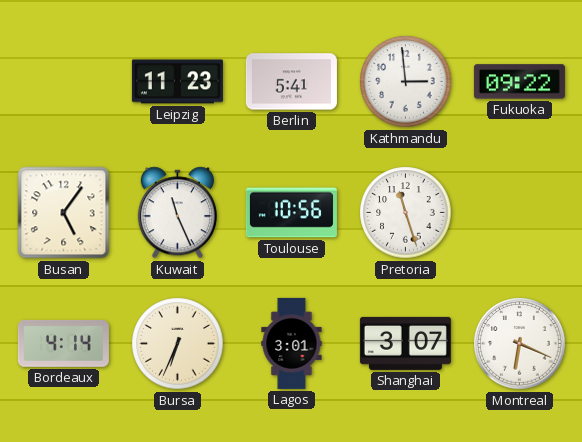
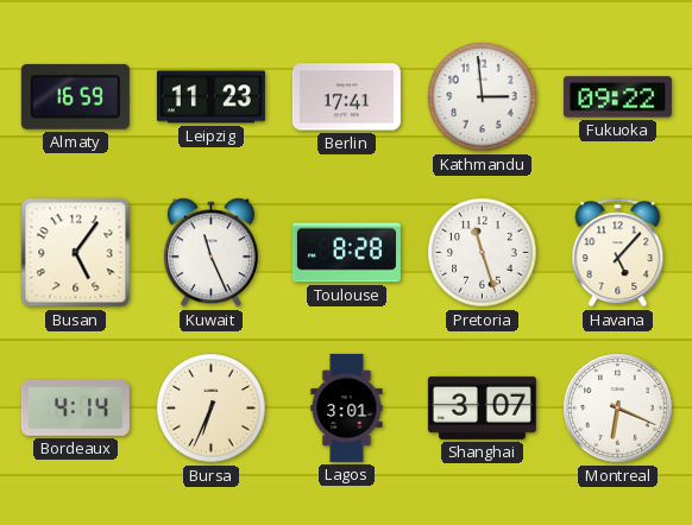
Almaty: none -> 16:59
Berlin: 5:41 -> 17:41
Toulouse: 10:56 -> 8:28
Havana: none -> 5:07
